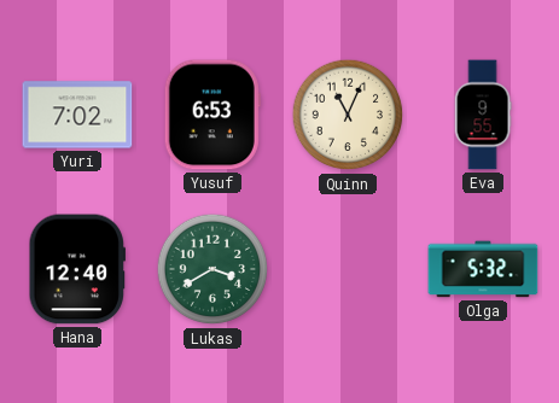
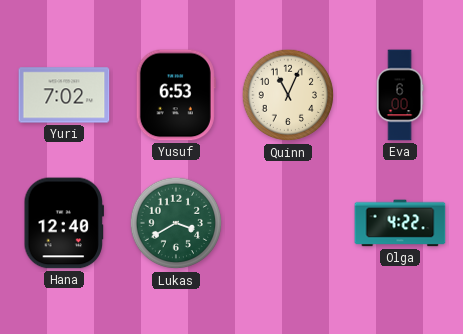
Eva: 9:55 -> 6:00
Olga: 5:32 -> 4:22
